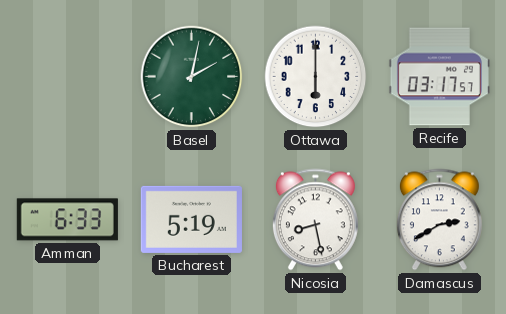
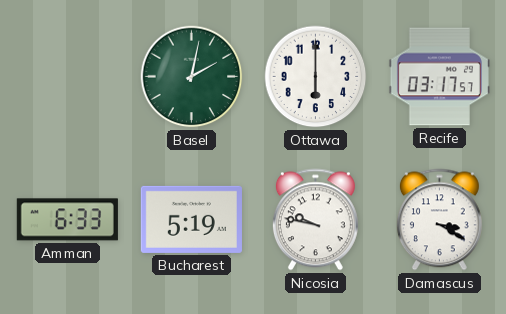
Nicosia: 8:28 -> 9:47
Damascus: 2:40 -> 3:20
